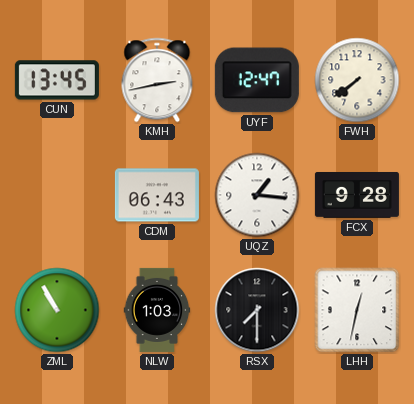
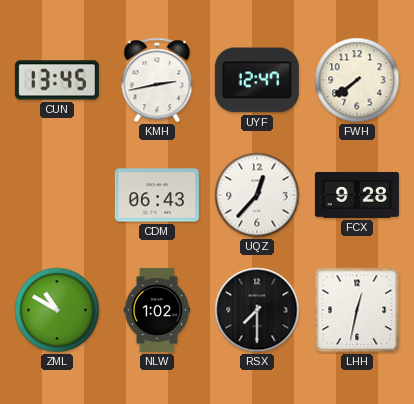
UQZ: 1:16 -> 12:37
ZML: 10:55 -> 10:50
NLW: 1:03 -> 1:02
